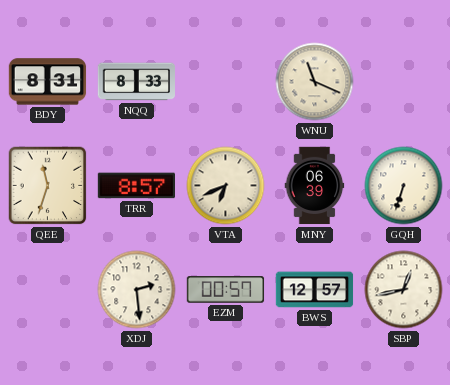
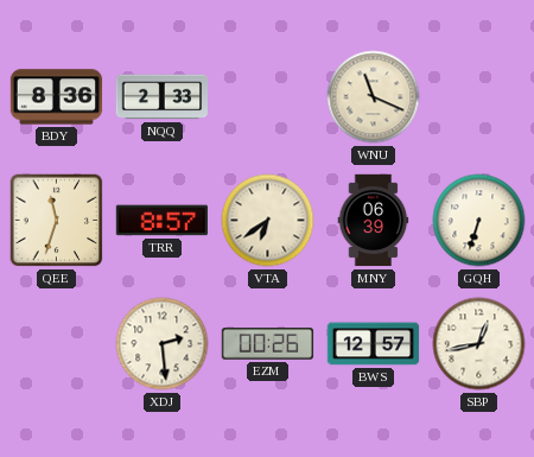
BDY: 8:31 -> 8:36
NQQ: 8:33 -> 2:33
VTA: 6:41 -> 6:39
EZM: 00:57 -> 00:26
